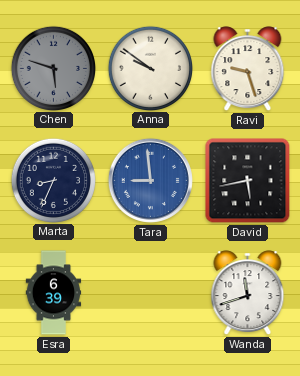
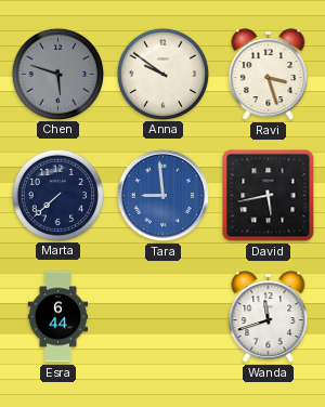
Ravi: 9:27 -> 3:27
Marta: 8:34 -> 7:38
Esra: 6:39 -> 6:44
